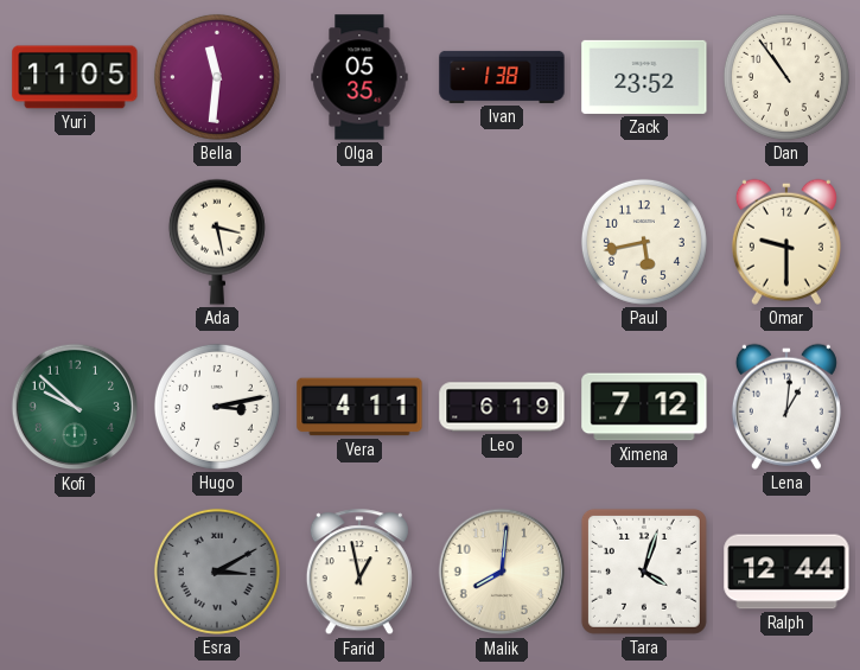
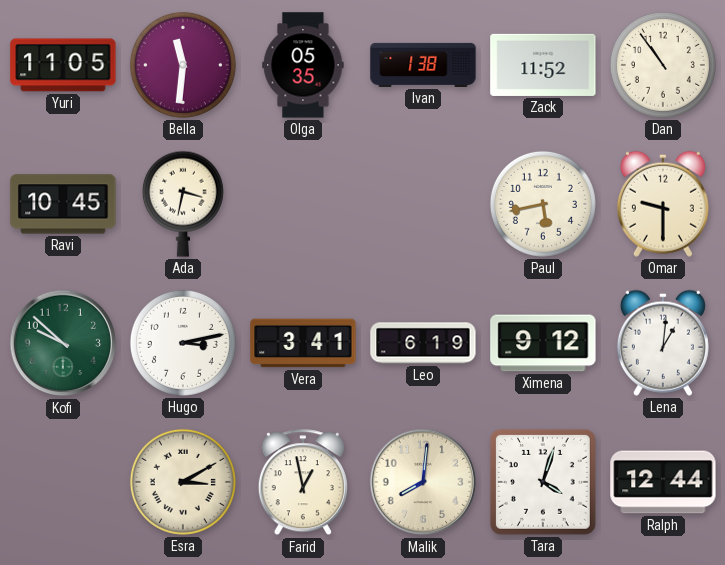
Zack: 23:52 -> 11:52
Ravi: none -> 10:45
Ada: 3:28 -> 3:32
Vera: 4:11 -> 3:41
Ximena: 7:12 -> 9:12
Esra dial: grey -> cream
